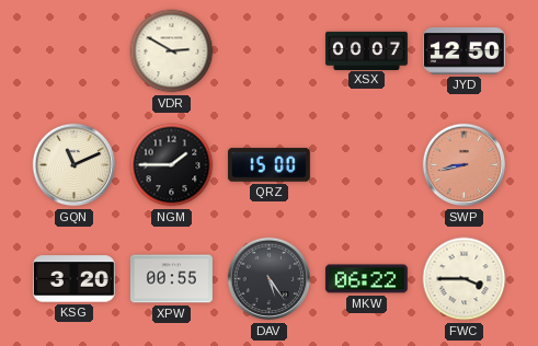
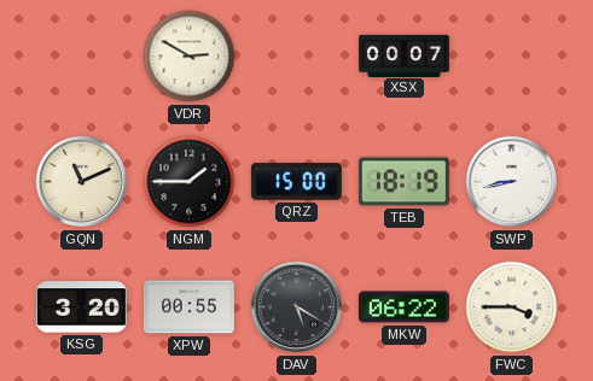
JYD: 12:50 -> none
TEB: none -> 18:19
SWP dial: salmon -> white
DAV: 5:24 -> 5:20
